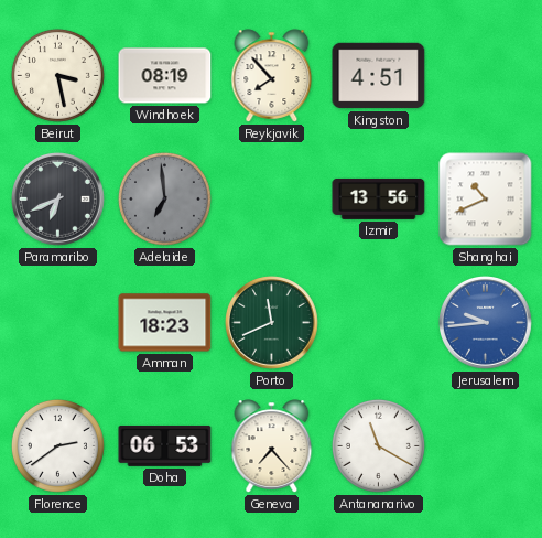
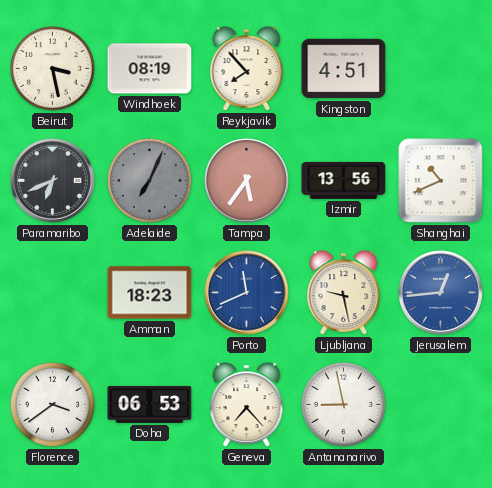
Adelaide: 6:59 -> 7:04
Tampa: none -> 5:36
Porto dial: green -> blue
Ljubljana: none -> 9:28
Jerusalem: 9:44 -> 12:44
Florence: 2:39 -> 3:39
Antananarivo: 11:20 -> 8:58
